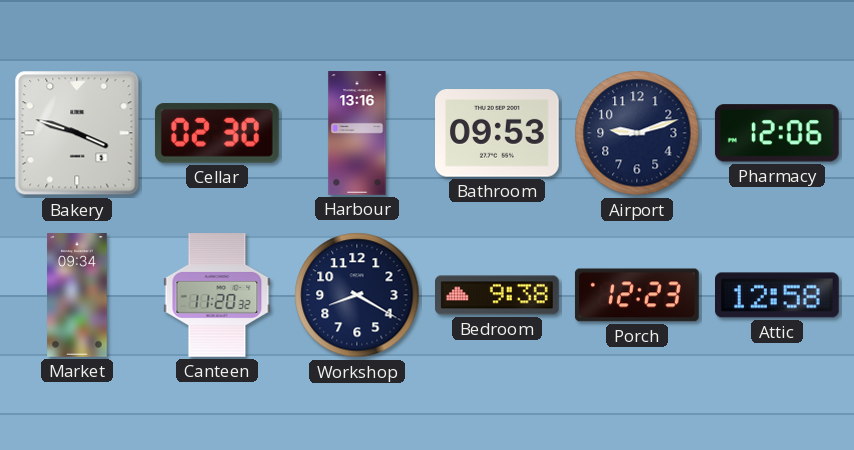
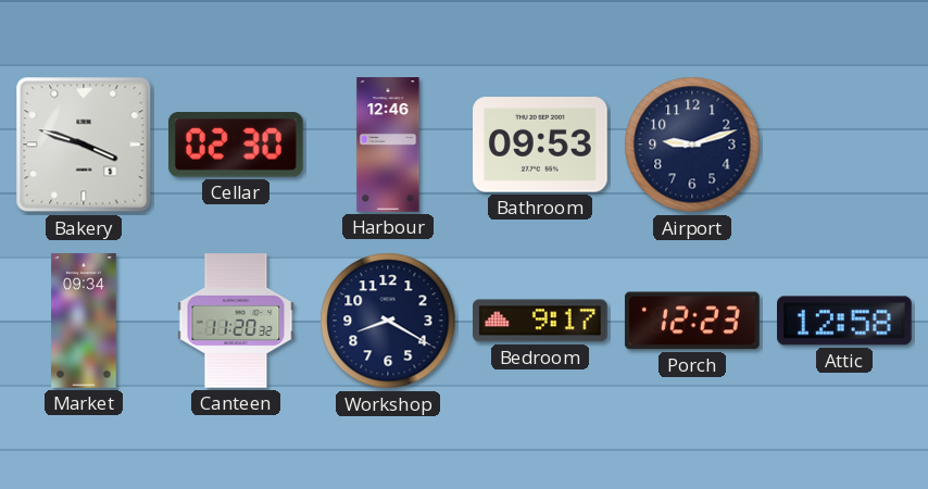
Harbour: 13:16 -> 12:46
Pharmacy: 12:06 -> none
Bedroom: 9:38 -> 9:17
